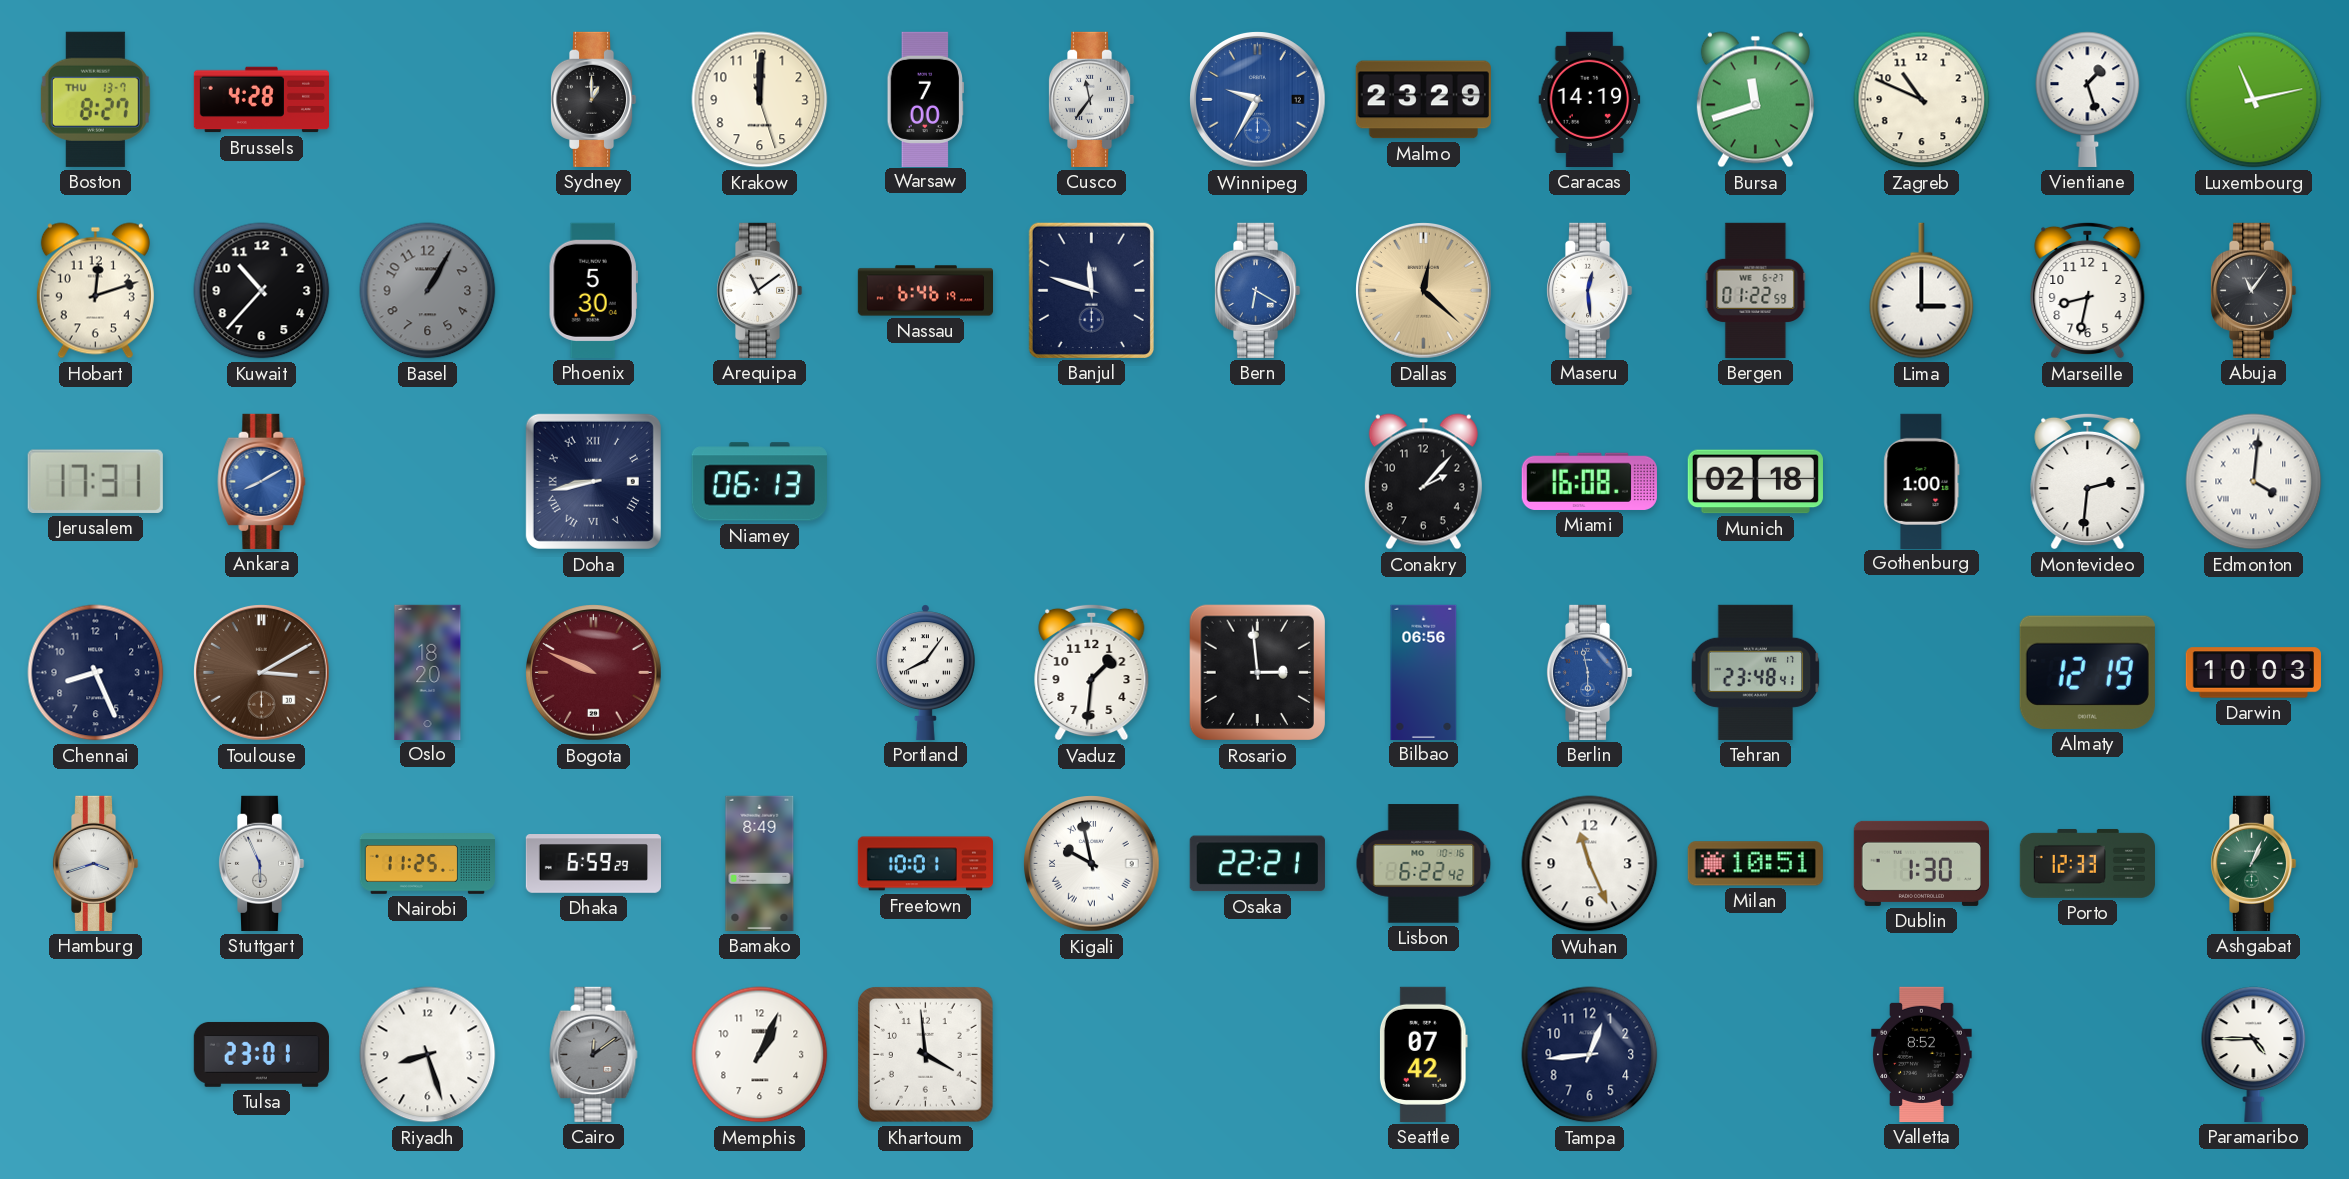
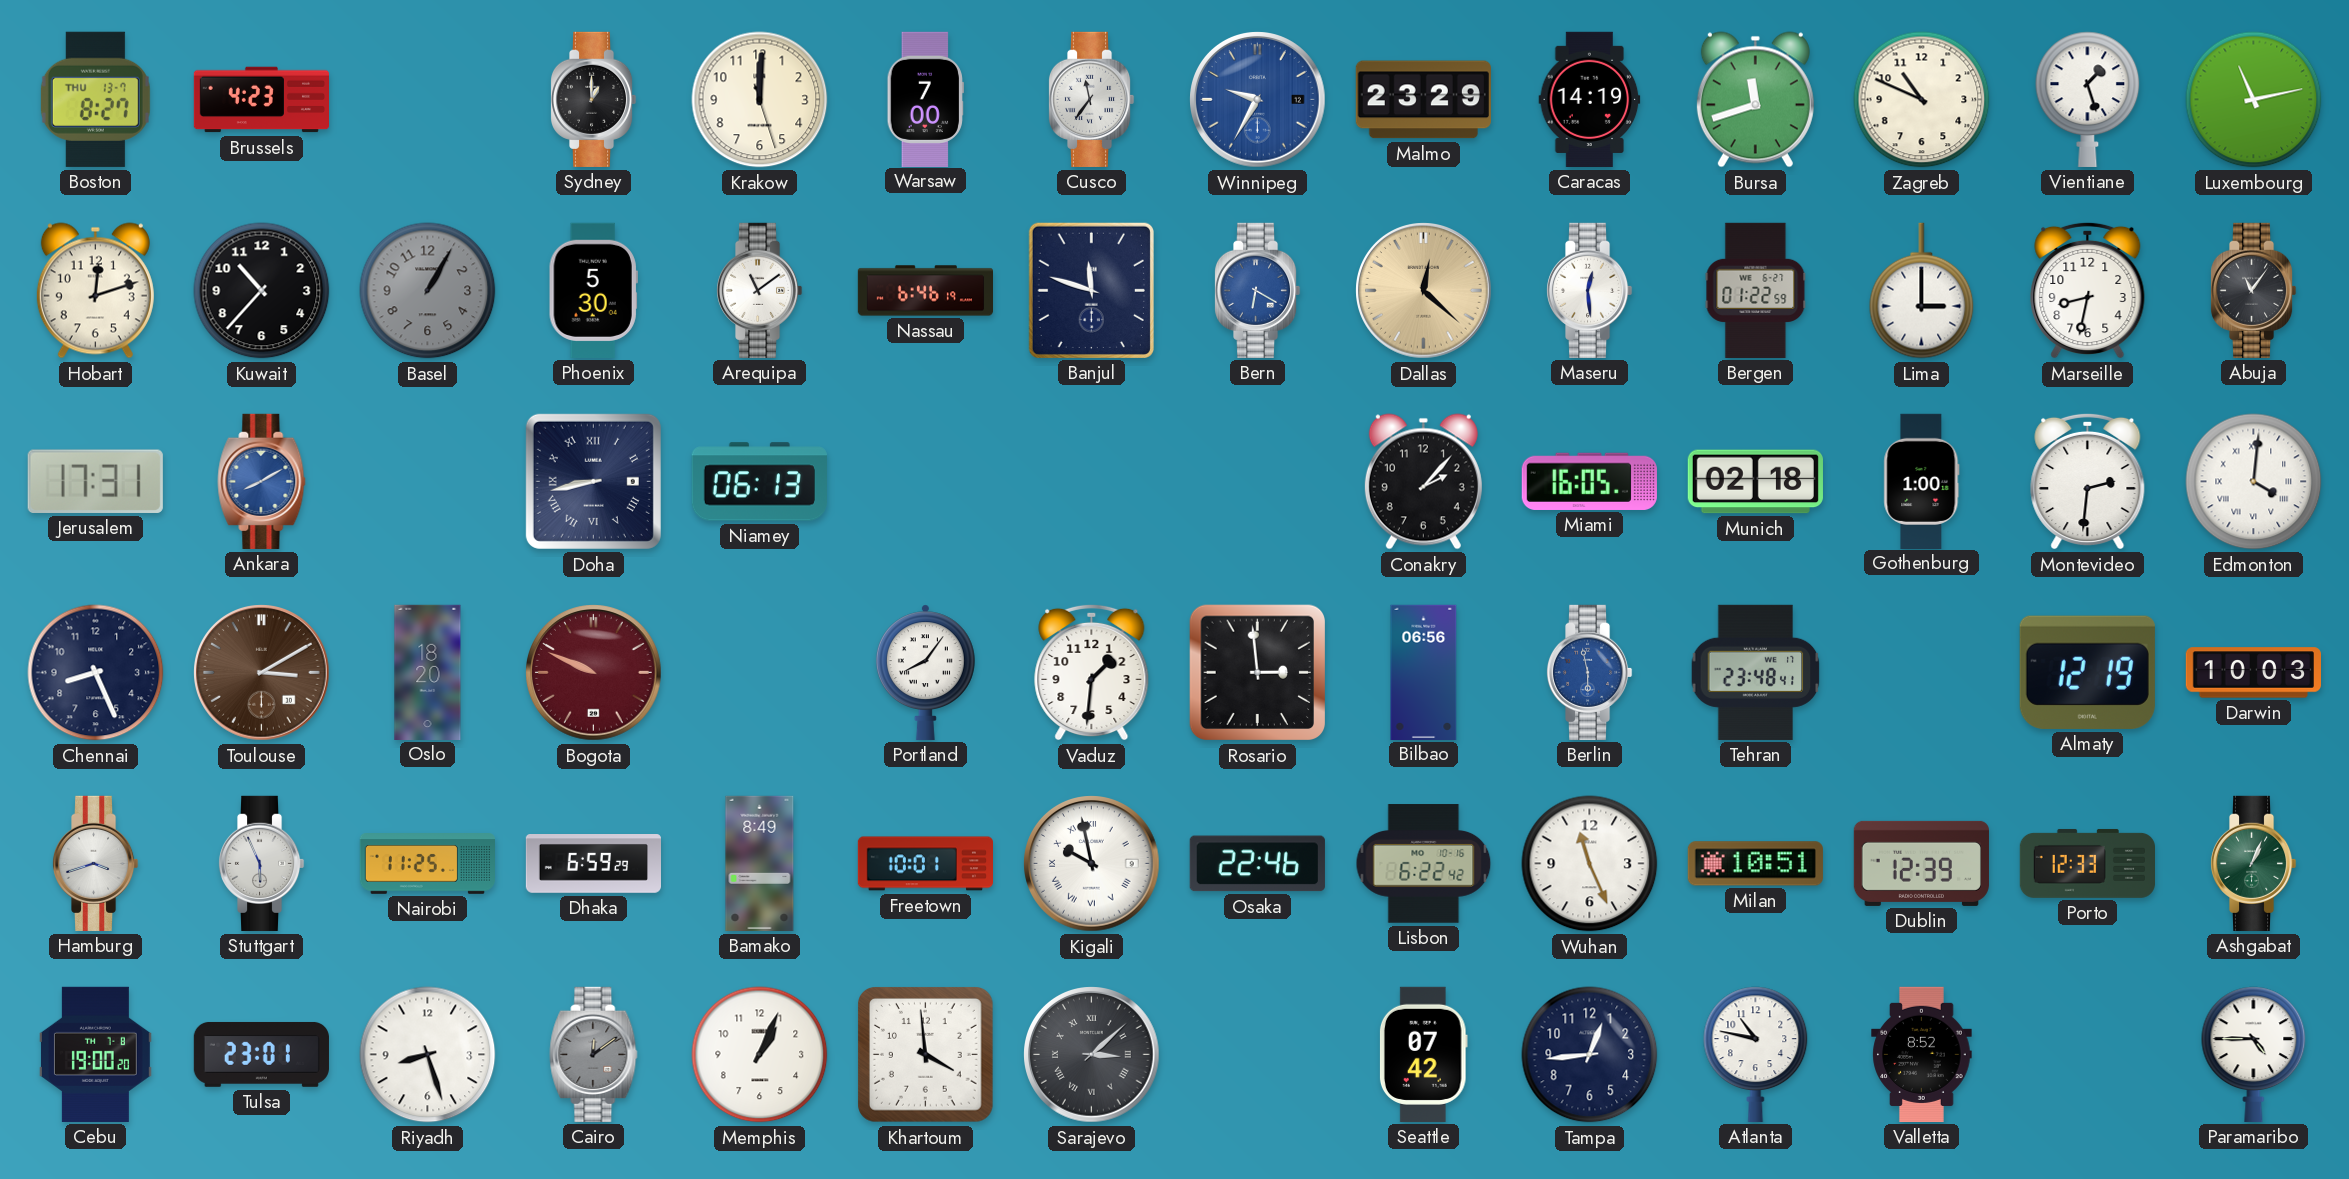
Brussels: 4:28 -> 4:23
Miami: 16:08 -> 16:05
Osaka: 22:21 -> 22:46
Dublin: 1:30 -> 12:39
Cebu: none -> 19:00
Sarajevo: none -> 3:08
Atlanta: none -> 10:47
